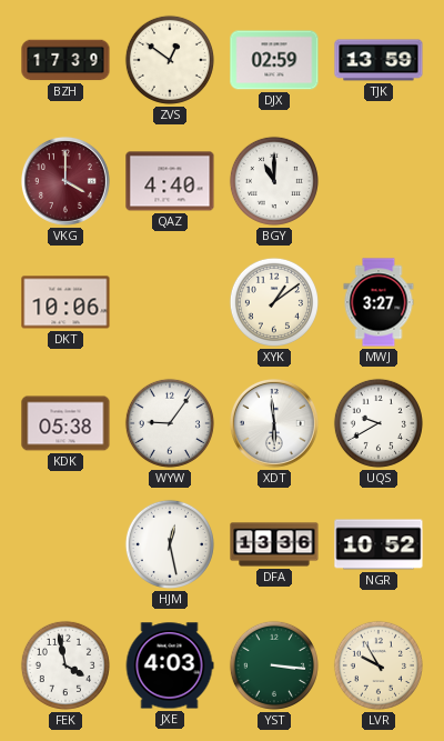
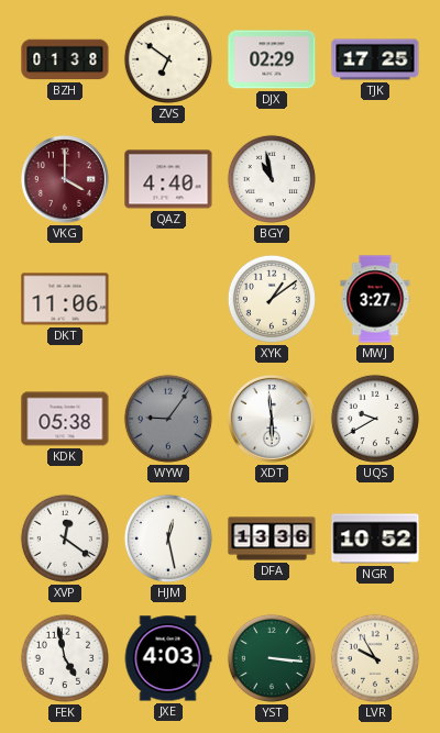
BZH: 17:39 -> 01:38
ZVS: 12:51 -> 6:51
DJX: 02:59 -> 02:29
TJK: 13:59 -> 17:25
BGY: 11:00 -> 10:58
DKT: 10:06 -> 11:06
WYW dial: white -> grey
XVP: none -> 12:21
FEK: 3:58 -> 4:58
